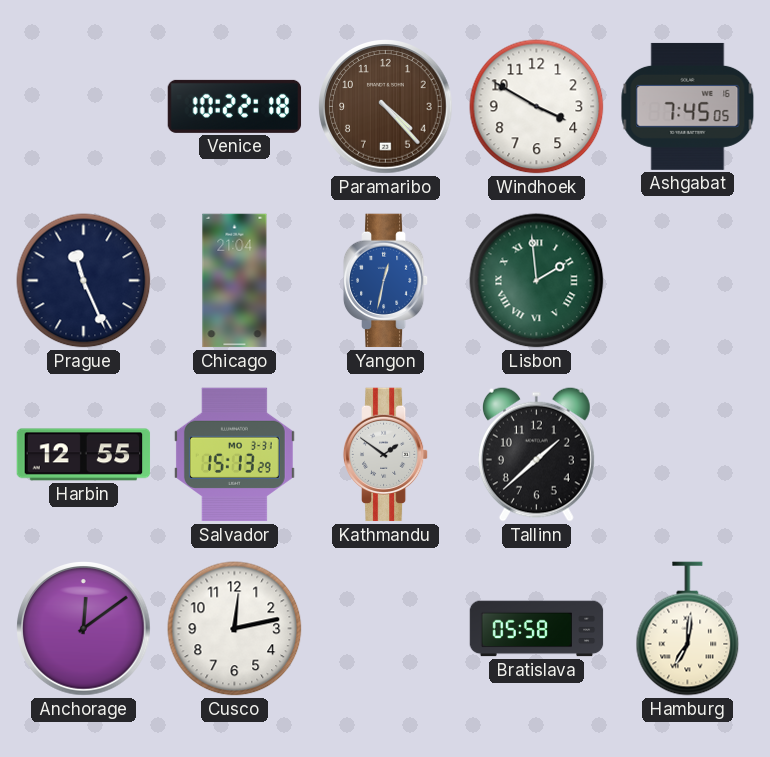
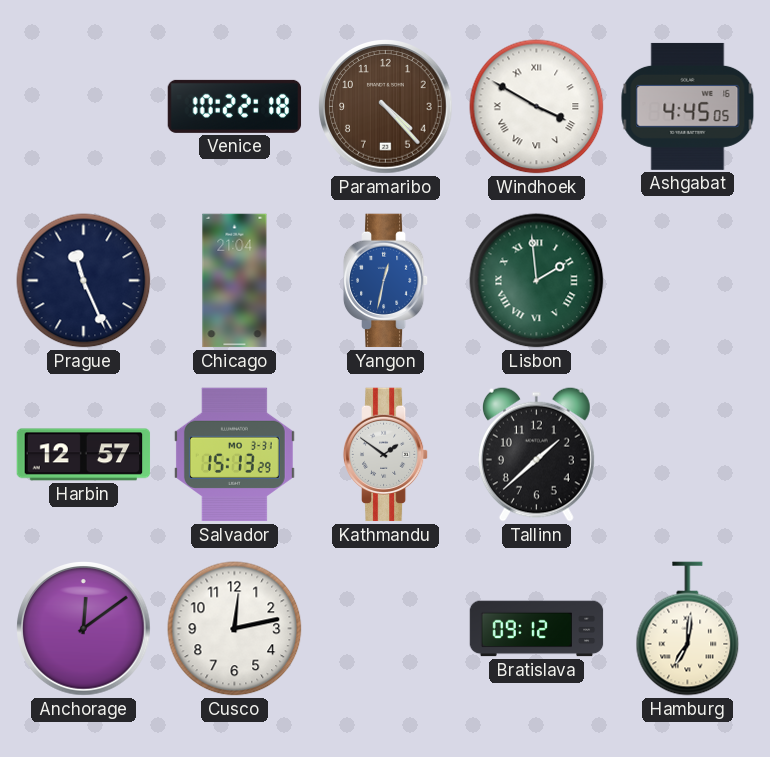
Windhoek numerals: Arabic -> Roman
Ashgabat: 7:45 -> 4:45
Harbin: 12:55 -> 12:57
Bratislava: 05:58 -> 09:12
